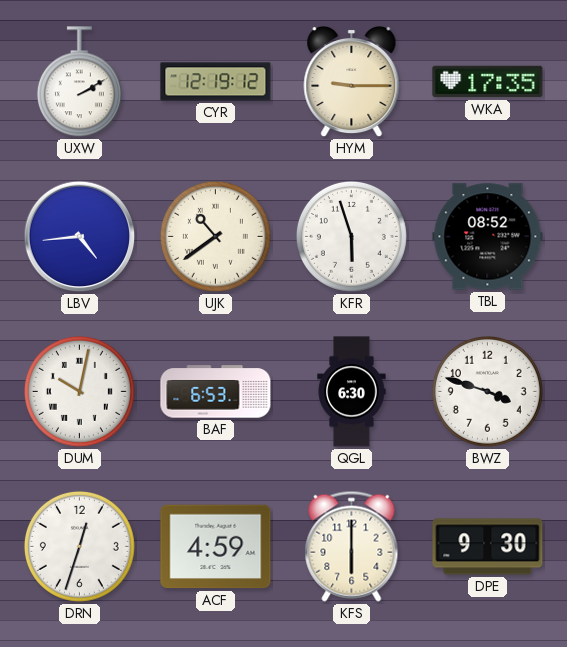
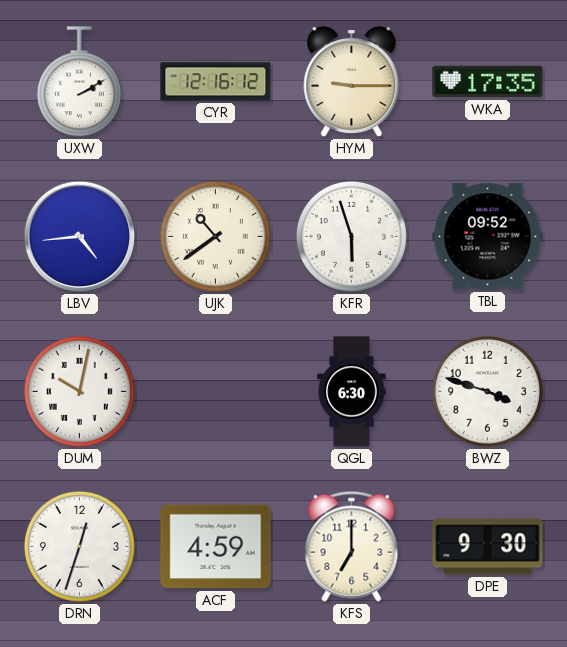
CYR: 12:19 -> 12:16
TBL: 08:52 -> 09:52
BAF: 6:53 -> none
KFS: 6:00 -> 7:00
